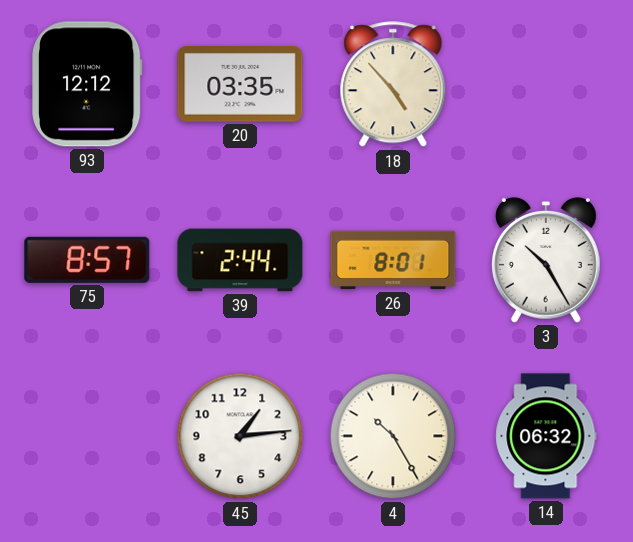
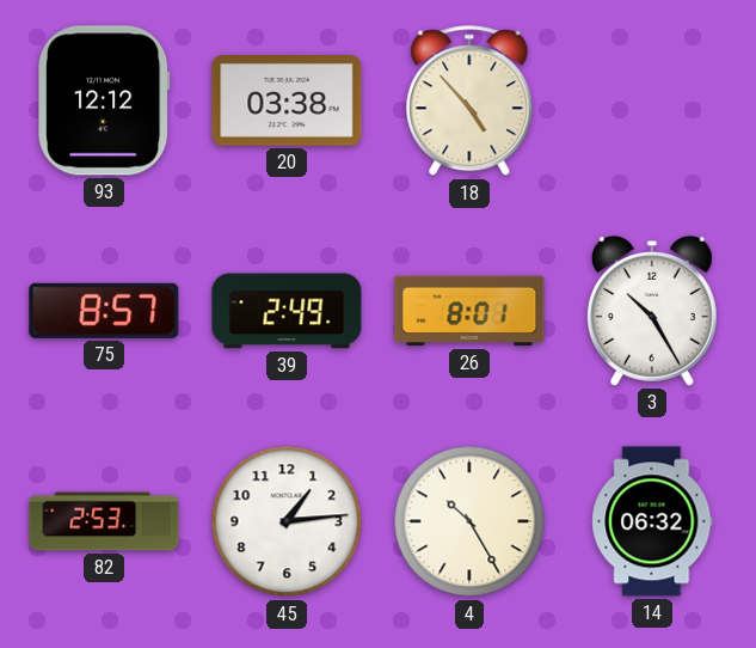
20: 03:35 -> 03:38
39: 2:44 -> 2:49
82: none -> 2:53
